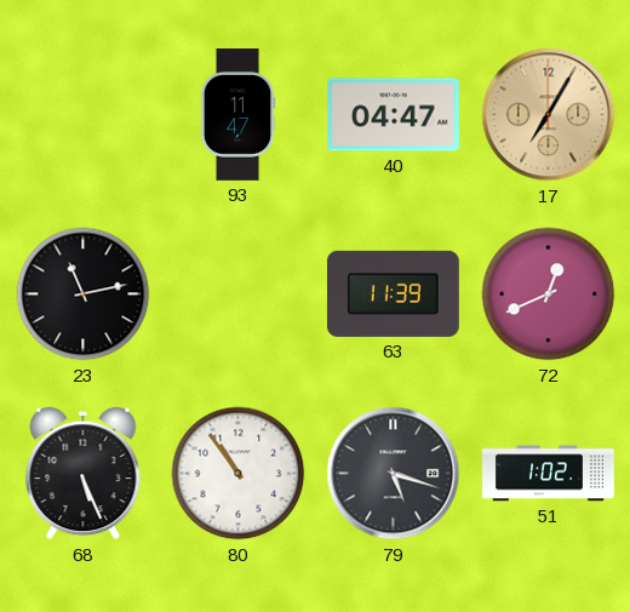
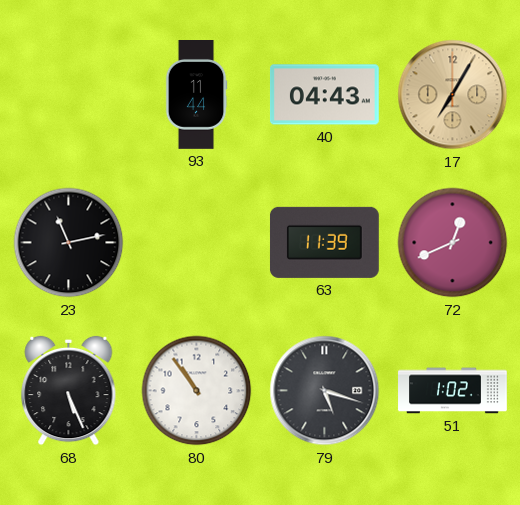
93: 11:47 -> 11:44
40: 04:47 -> 04:43
